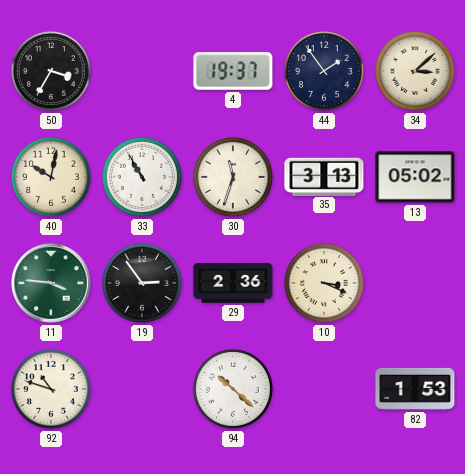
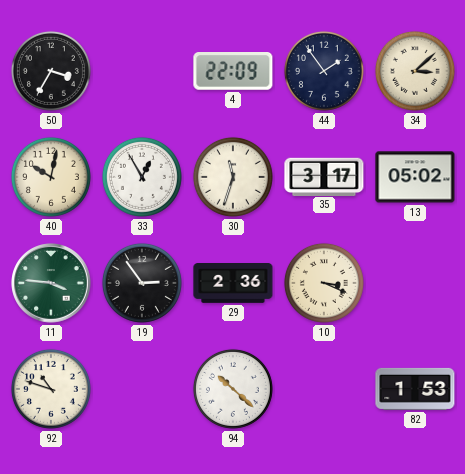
4: 19:37 -> 22:09
33: 10:55 -> 12:55
35: 3:13 -> 3:17
